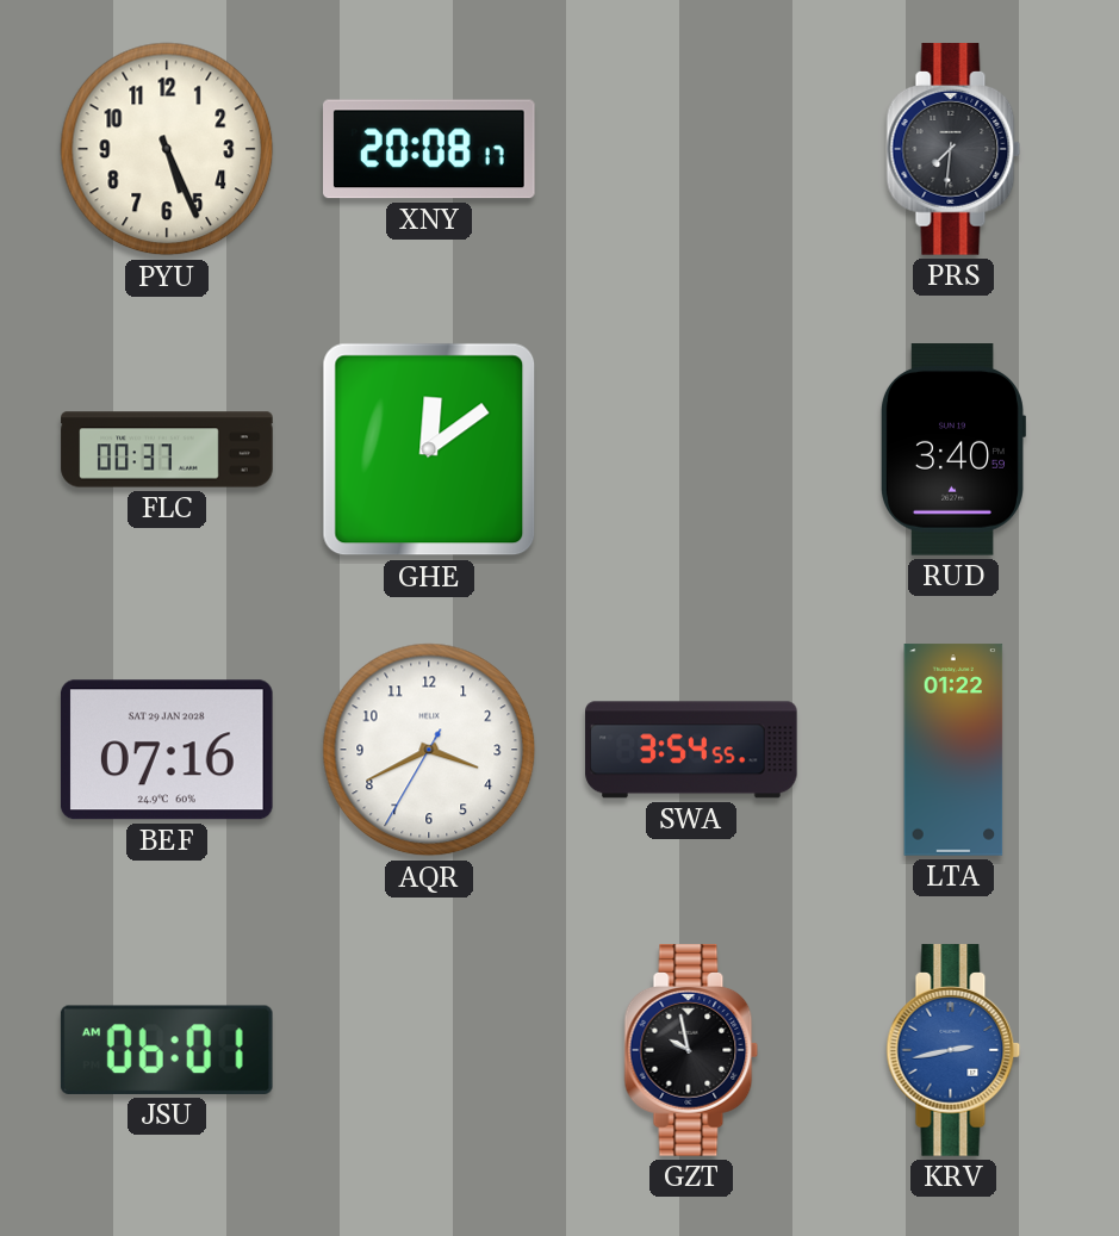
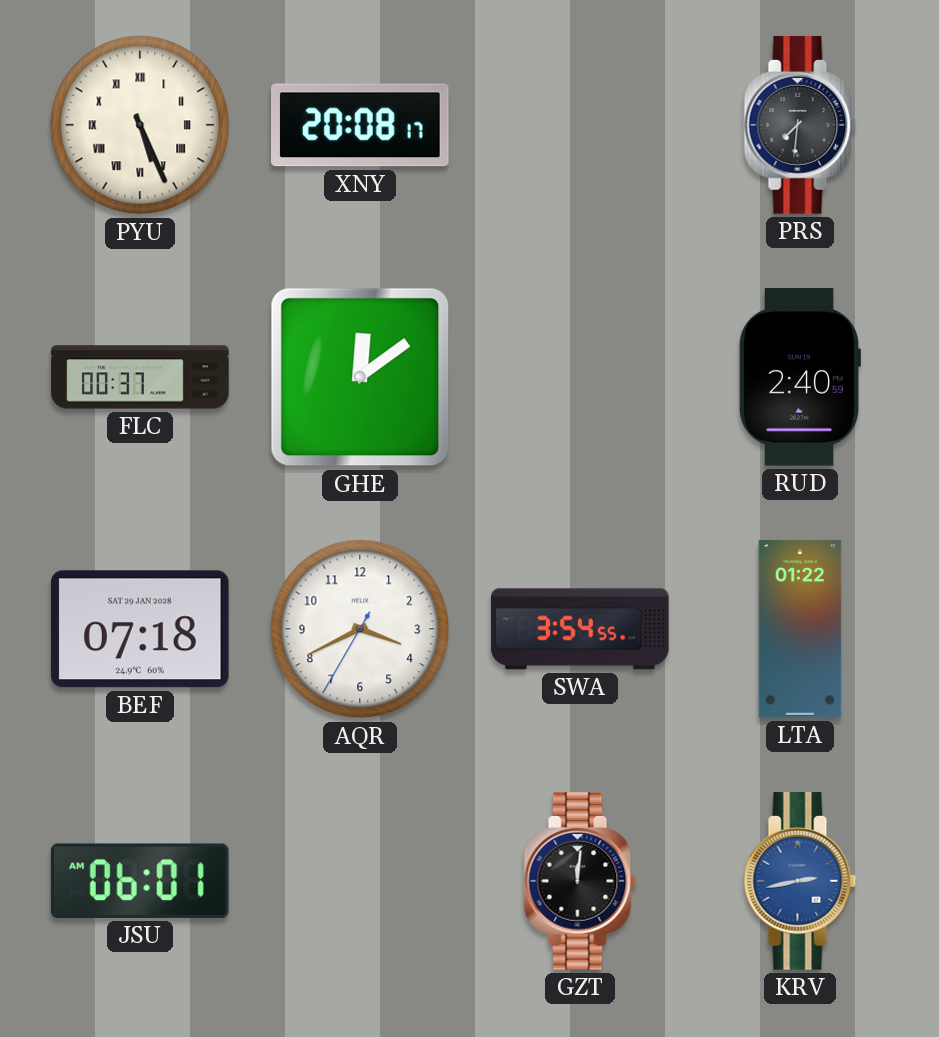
PYU numerals: Arabic -> Roman
RUD: 3:40 -> 2:40
BEF: 07:16 -> 07:18
GZT: 9:58 -> 12:01
